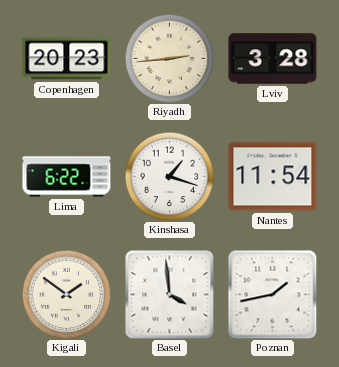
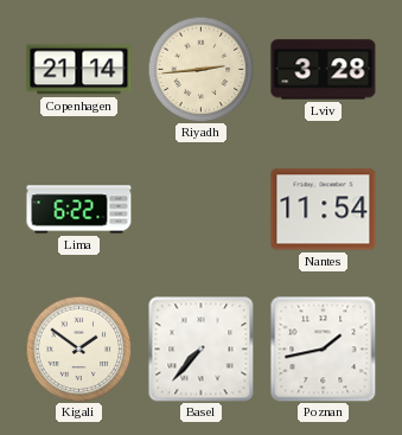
Copenhagen: 20:23 -> 21:14
Kinshasa: 1:18 -> none
Basel: 3:59 -> 7:37
